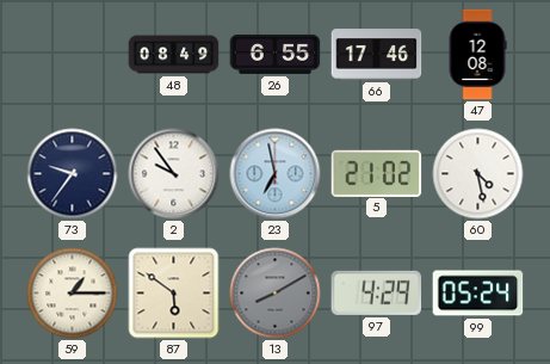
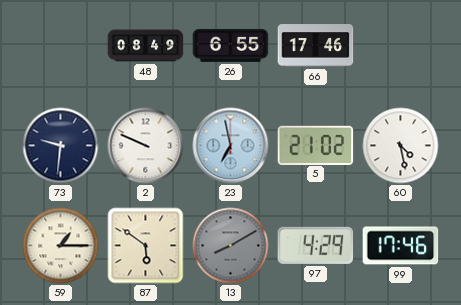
47: 12:08 -> none
73: 9:36 -> 9:31
2: 9:54 -> 9:49
99: 05:24 -> 17:46
